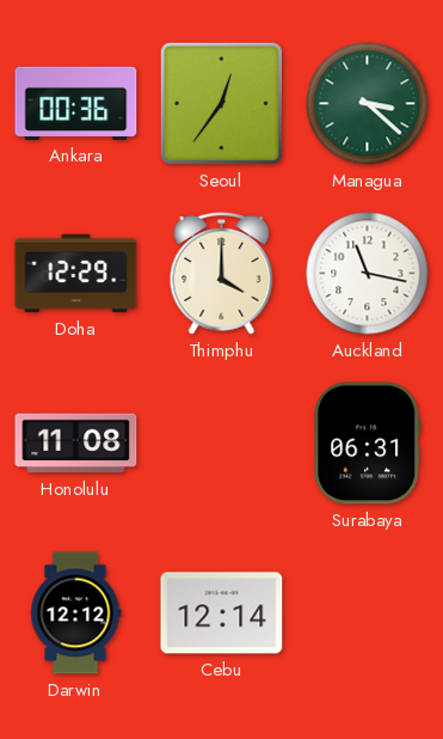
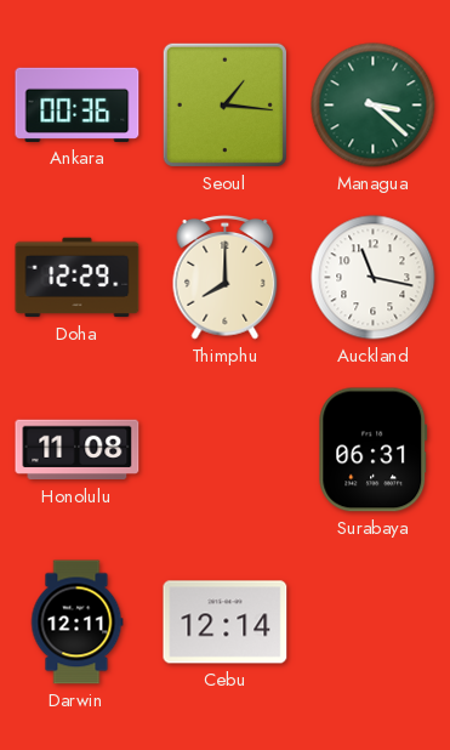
Seoul: 12:36 -> 1:16
Thimphu: 4:00 -> 8:00
Darwin: 12:12 -> 12:11
